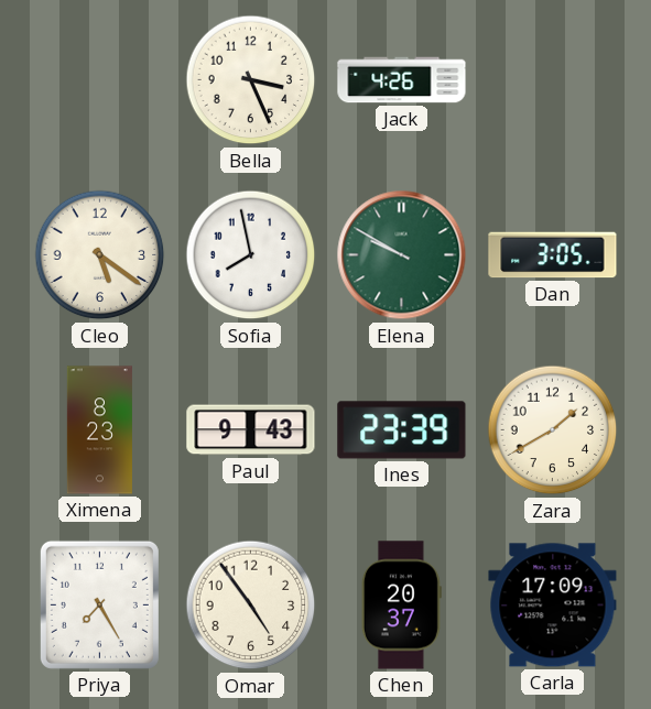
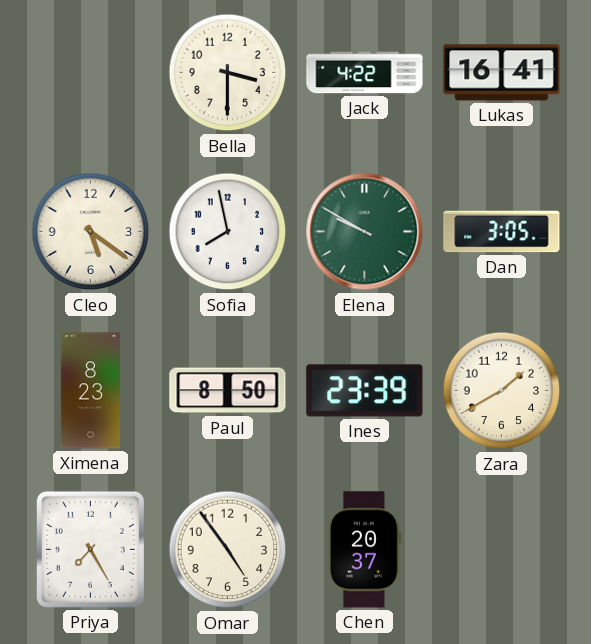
Bella: 3:26 -> 3:30
Jack: 4:26 -> 4:22
Lukas: none -> 16:41
Paul: 9:43 -> 8:50
Carla: 17:09 -> none
